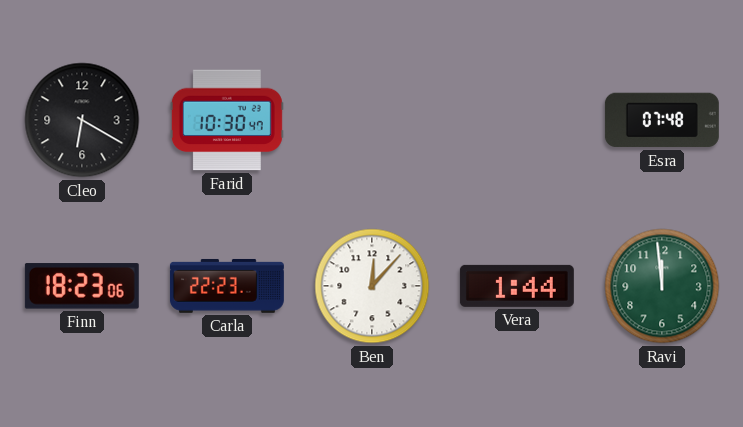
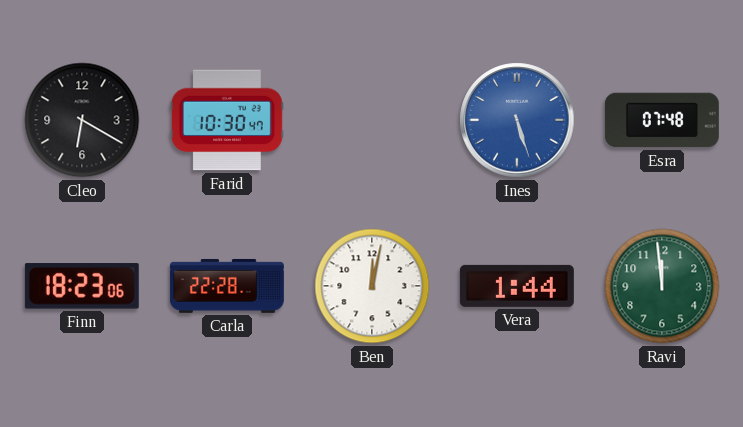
Ines: none -> 5:27
Carla: 22:23 -> 22:28
Ben: 12:07 -> 12:02
